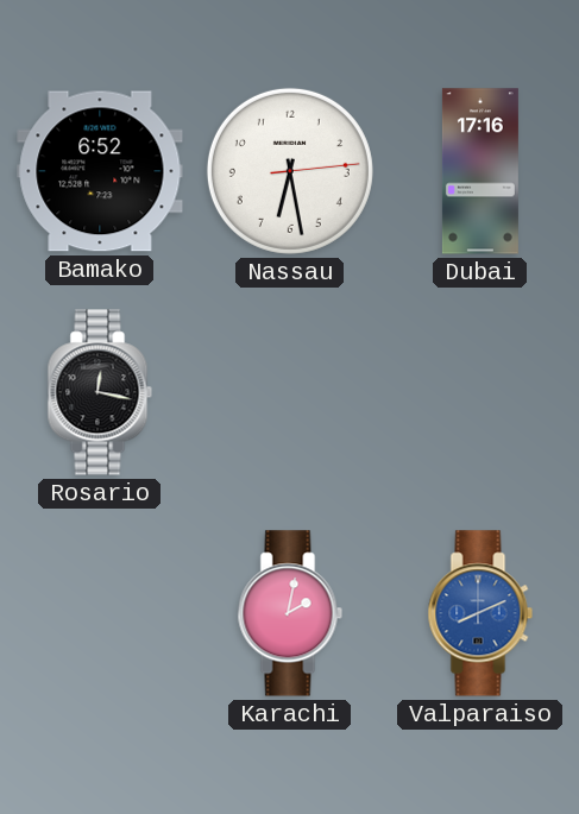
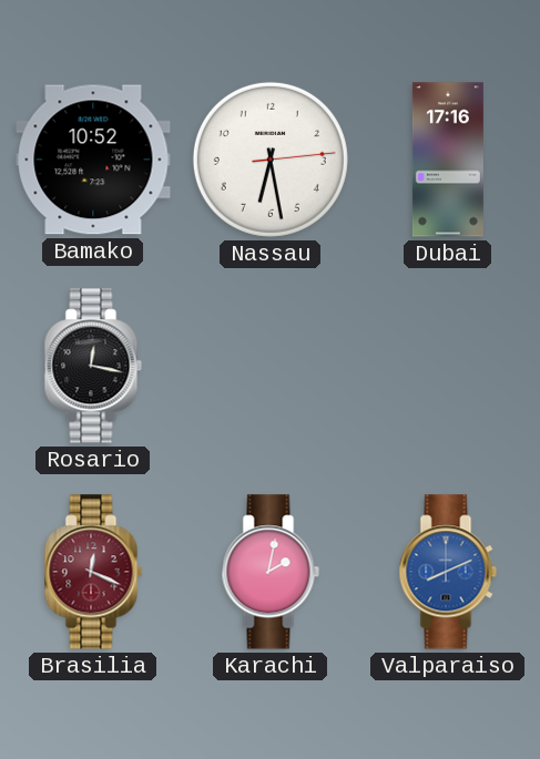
Bamako: 6:52 -> 10:52
Brasilia: none -> 12:19
